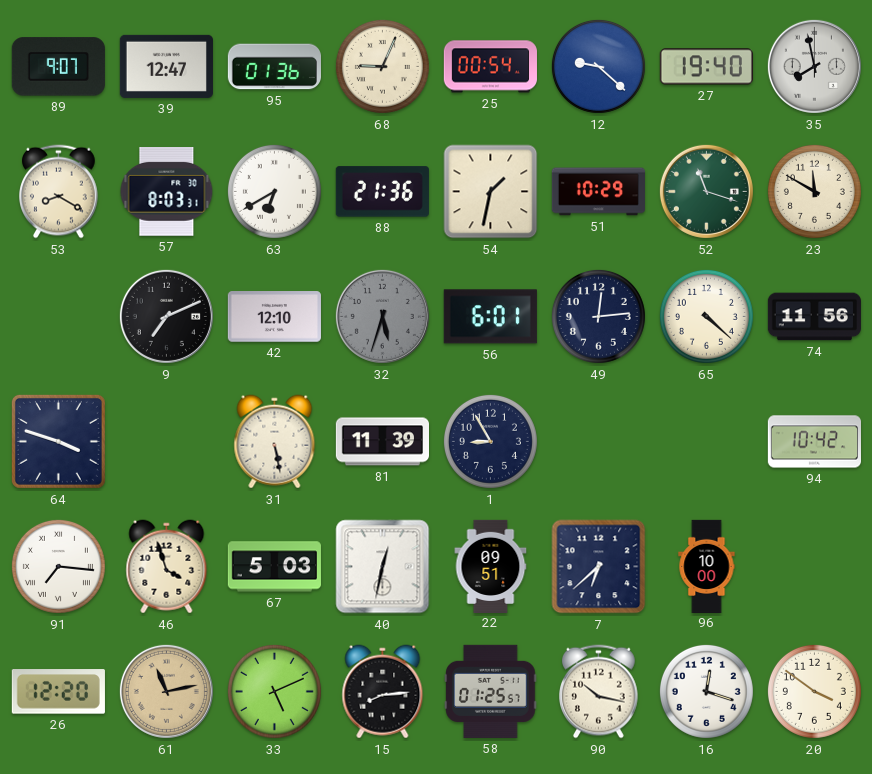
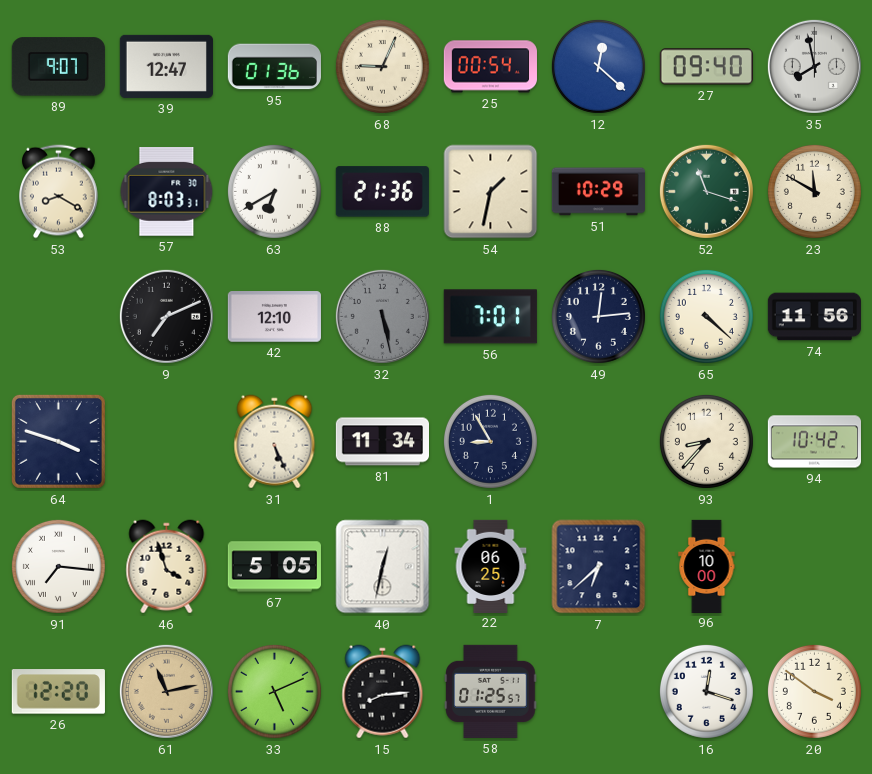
12: 9:22 -> 12:22
27: 19:40 -> 09:40
32: 5:33 -> 5:28
56: 6:01 -> 7:01
31: 5:28 -> 5:26
81: 11:39 -> 11:34
93: none -> 8:37
67: 5:03 -> 5:05
22: 09:51 -> 06:25
90: 10:17 -> none
